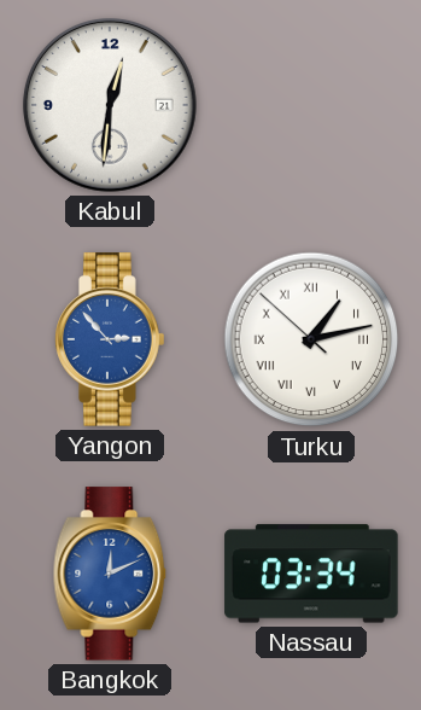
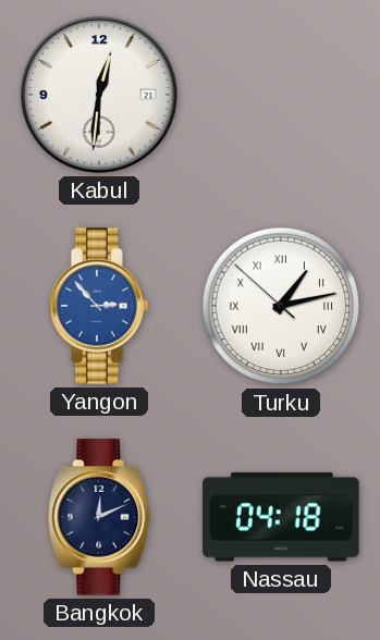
Bangkok dial: blue -> navy
Nassau: 03:34 -> 04:18
